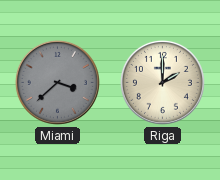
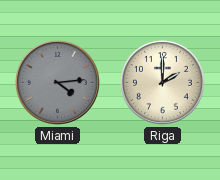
Miami: 3:38 -> 4:14
